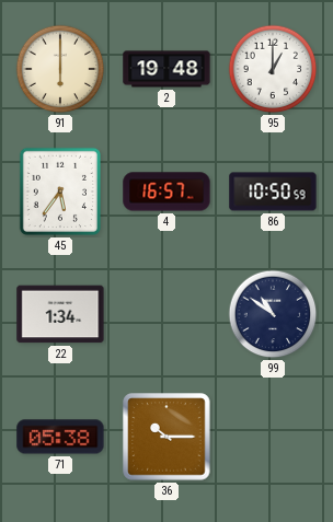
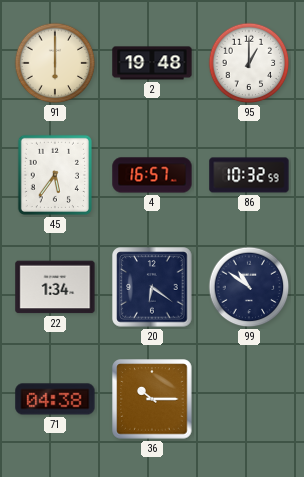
86: 10:50 -> 10:32
20: none -> 6:21
71: 05:38 -> 04:38
